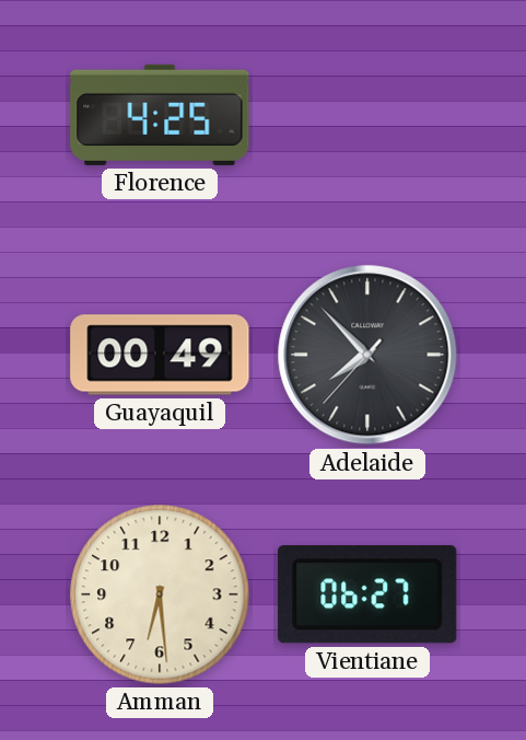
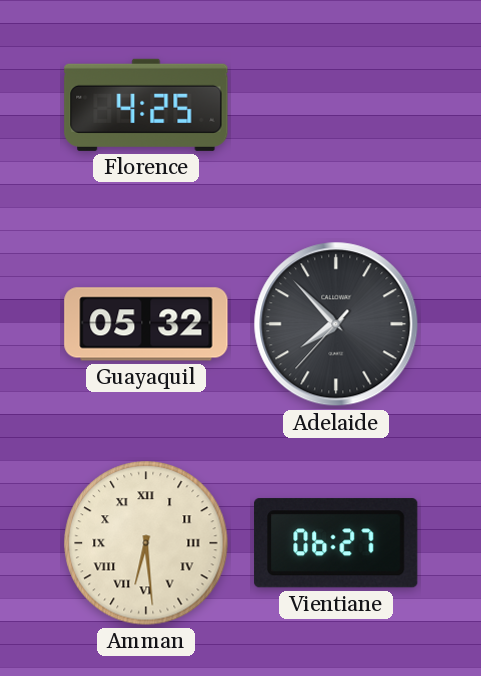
Guayaquil: 00:49 -> 05:32
Amman numerals: Arabic -> Roman
